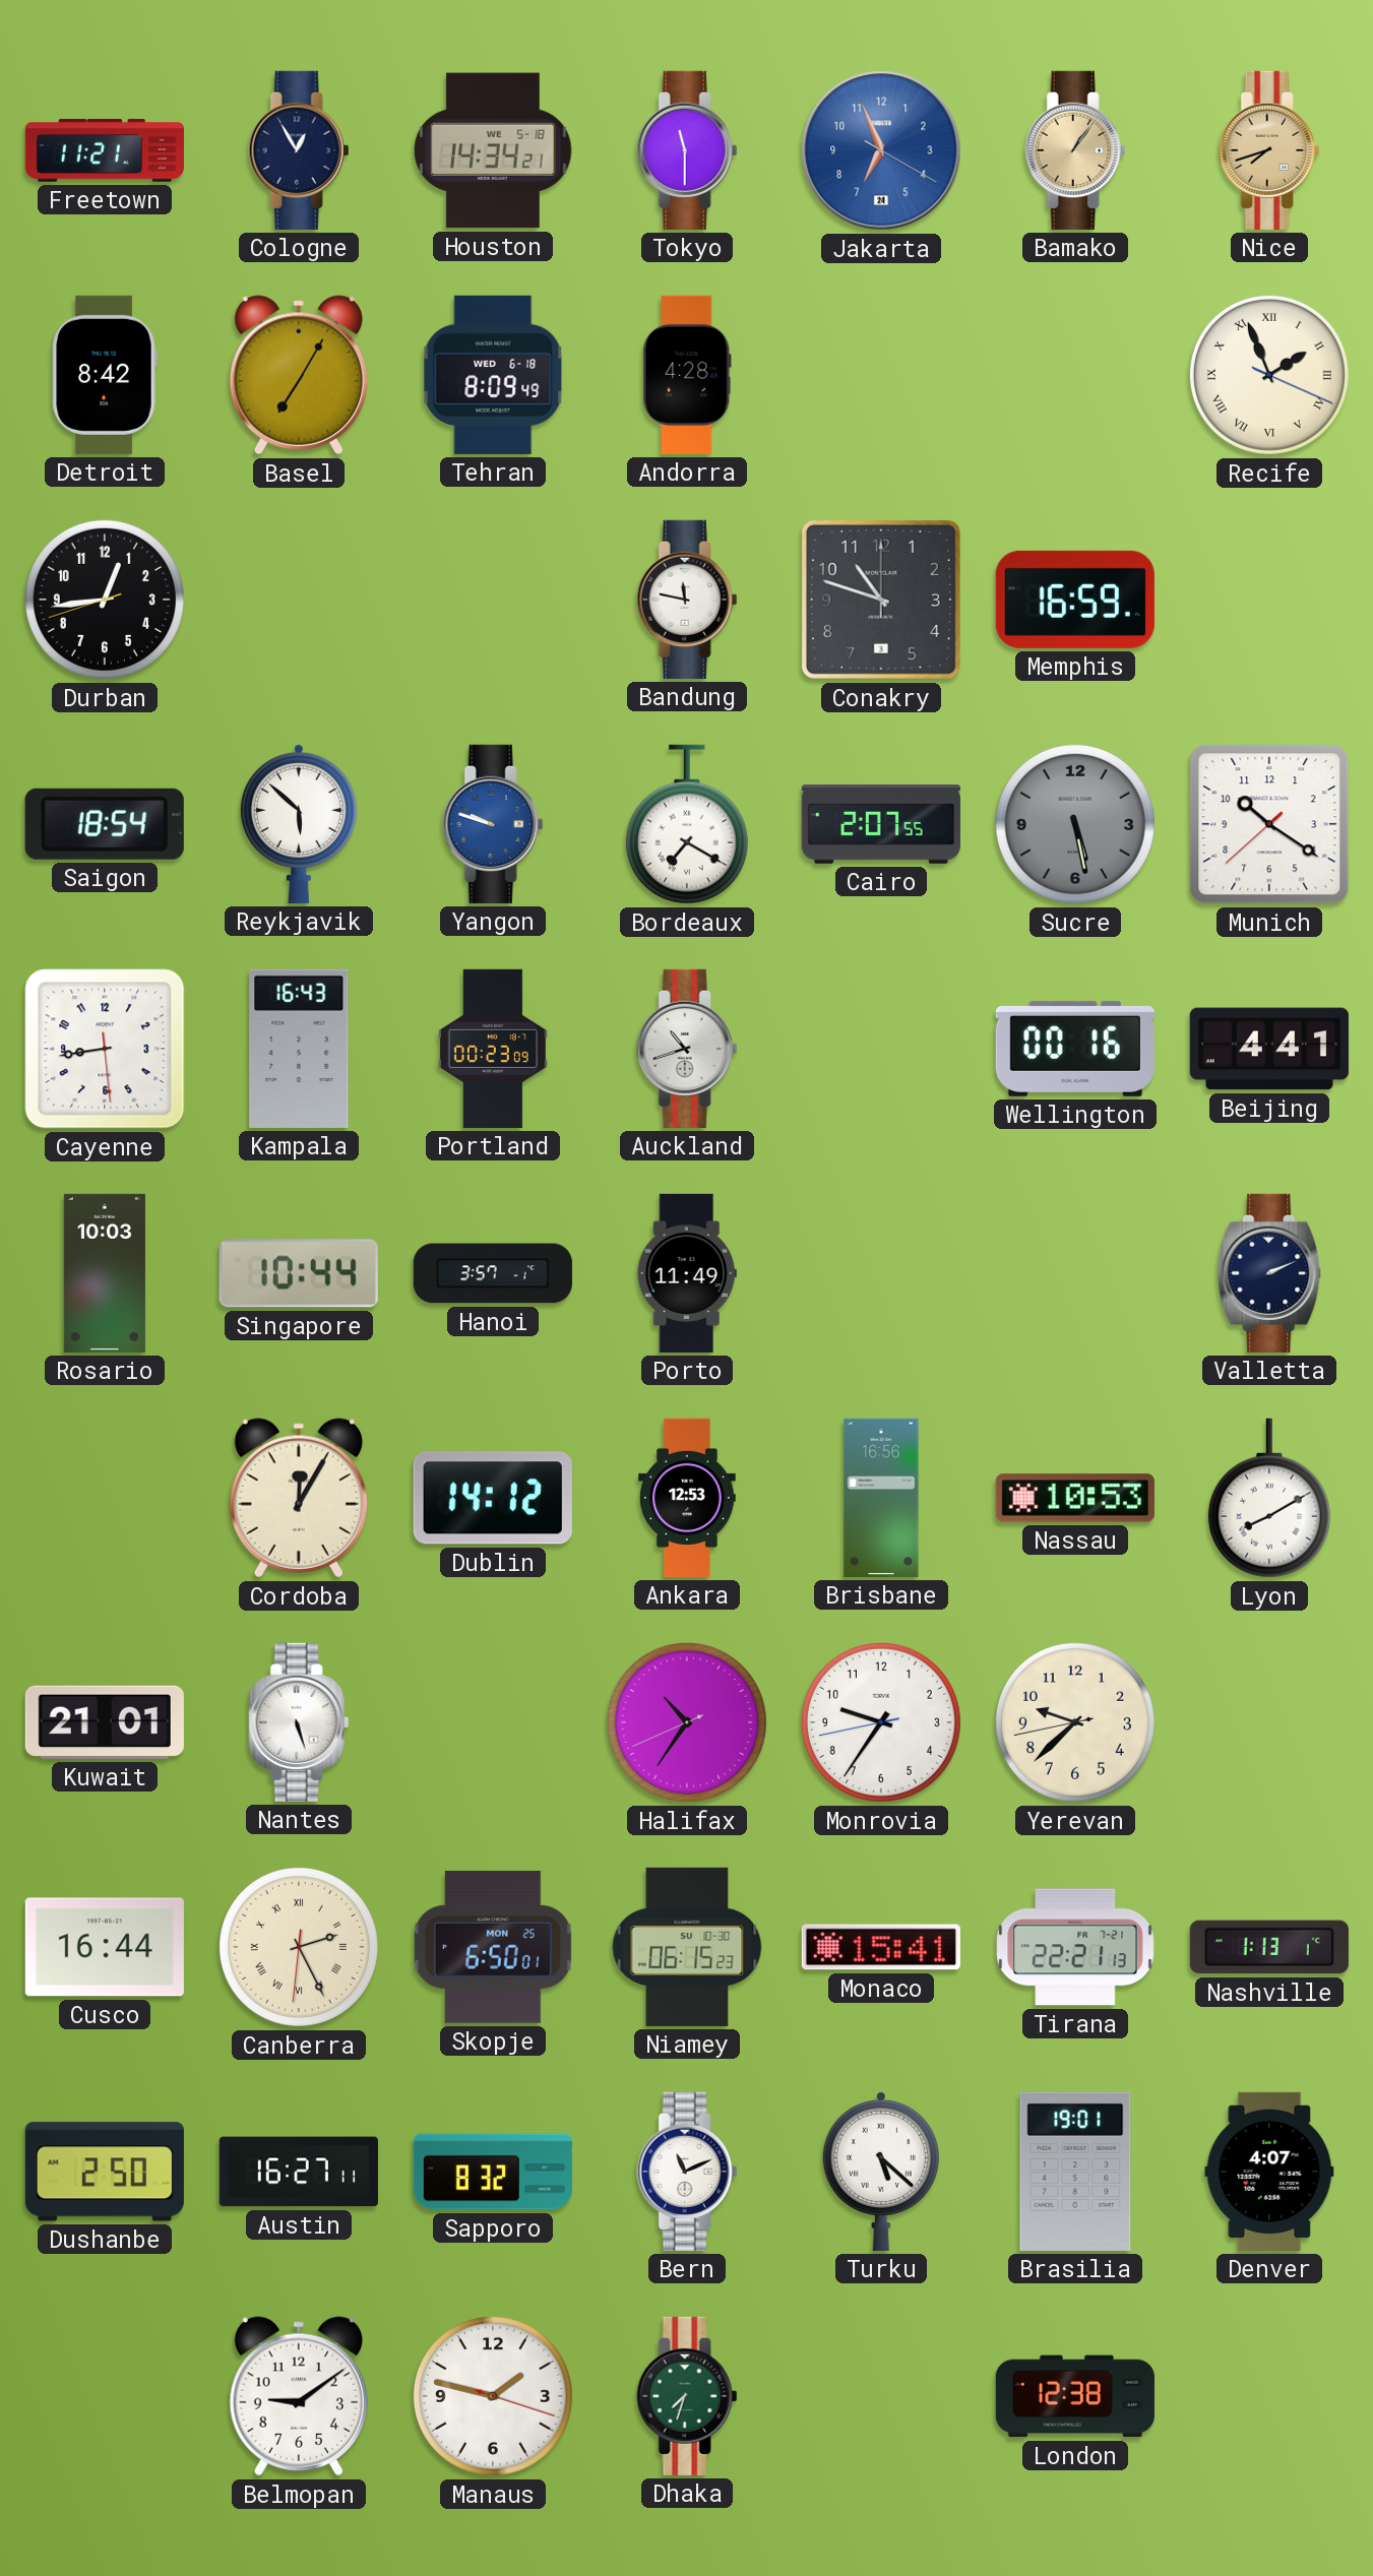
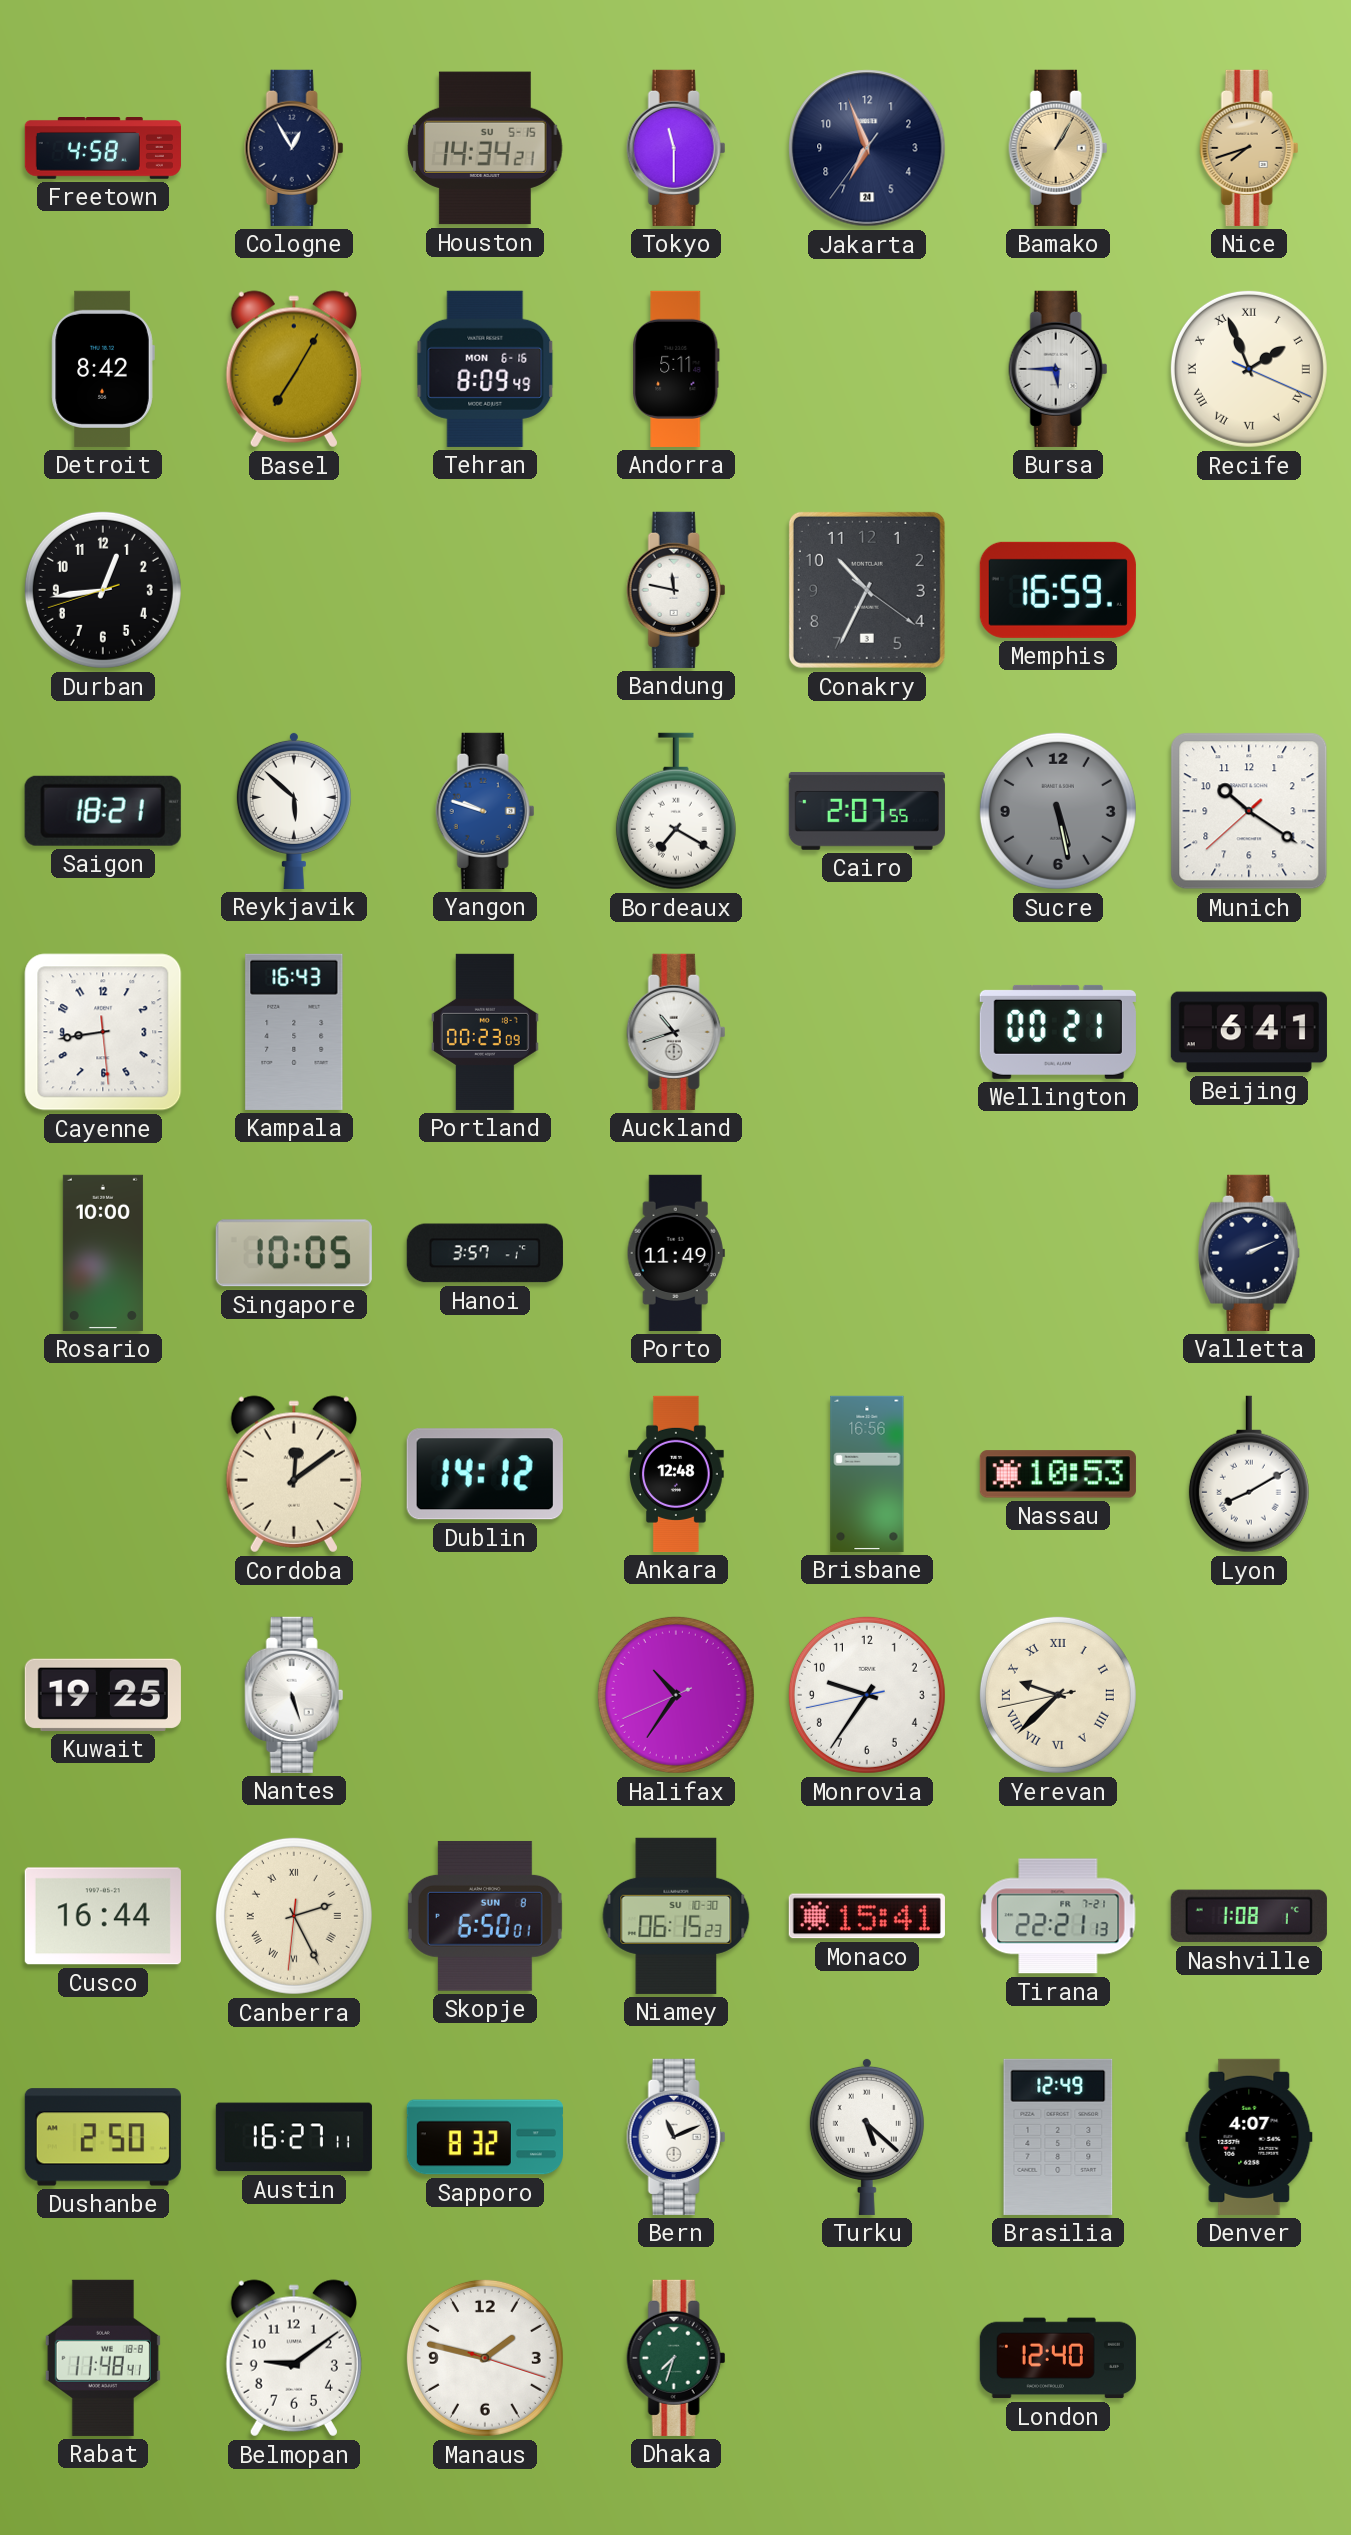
Freetown: 11:21 -> 4:58
Houston date: WE 5-18 -> SU 5-15
Jakarta: 6:56:20 -> 6:56:36
Jakarta dial: blue -> navy
Bamako: 1:06 -> 1:05
Tehran date: WED 6-18 -> MON 6-16
Andorra: 4:28 -> 5:11
Bursa: none -> 5:45
Conakry: 10:48 -> 10:34
Saigon: 18:54 -> 18:21
Wellington: 00:16 -> 00:21
Beijing: 4:41 -> 6:41
Rosario: 10:03 -> 10:00
Singapore: 10:44 -> 10:05
Cordoba: 12:05 -> 12:09
Ankara: 12:53 -> 12:48
Kuwait: 21:01 -> 19:25
Yerevan numerals: Arabic -> Roman
Skopje date: MON 25 -> SUN 8
Nashville: 1:13 -> 1:08
Brasilia: 19:01 -> 12:49
Rabat: none -> 11:48
London: 12:38 -> 12:40
